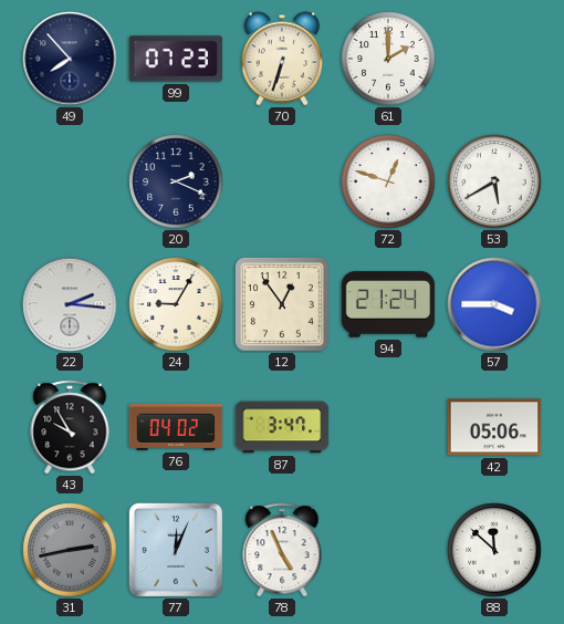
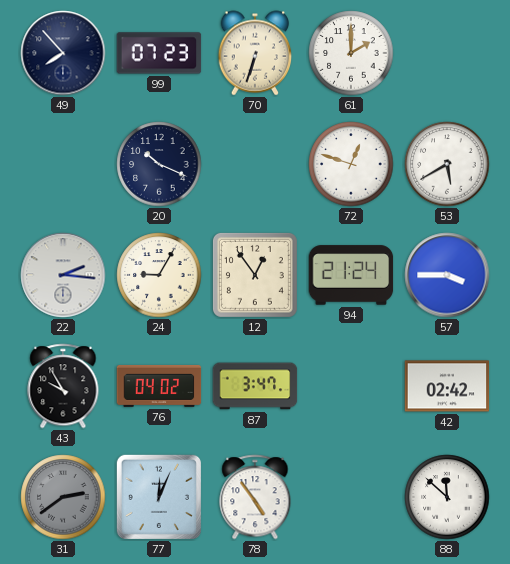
20: 2:19 -> 10:19
42: 05:06 -> 02:42
31: 2:43 -> 2:39
78: 4:56 -> 4:54
